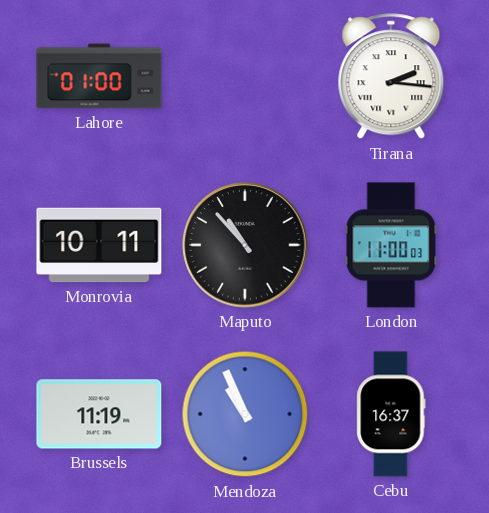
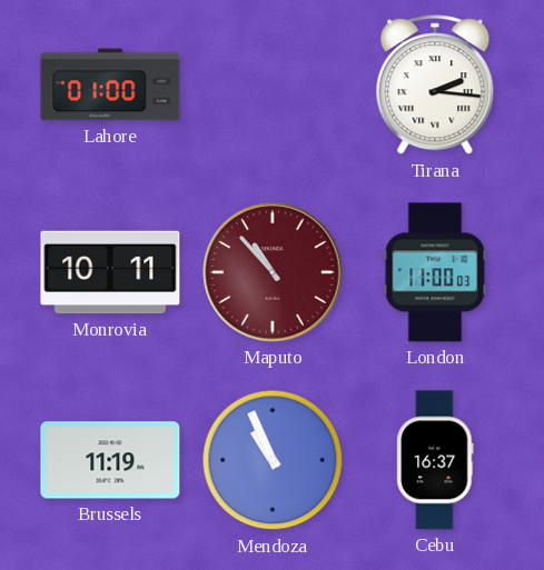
Maputo dial: black -> burgundy
